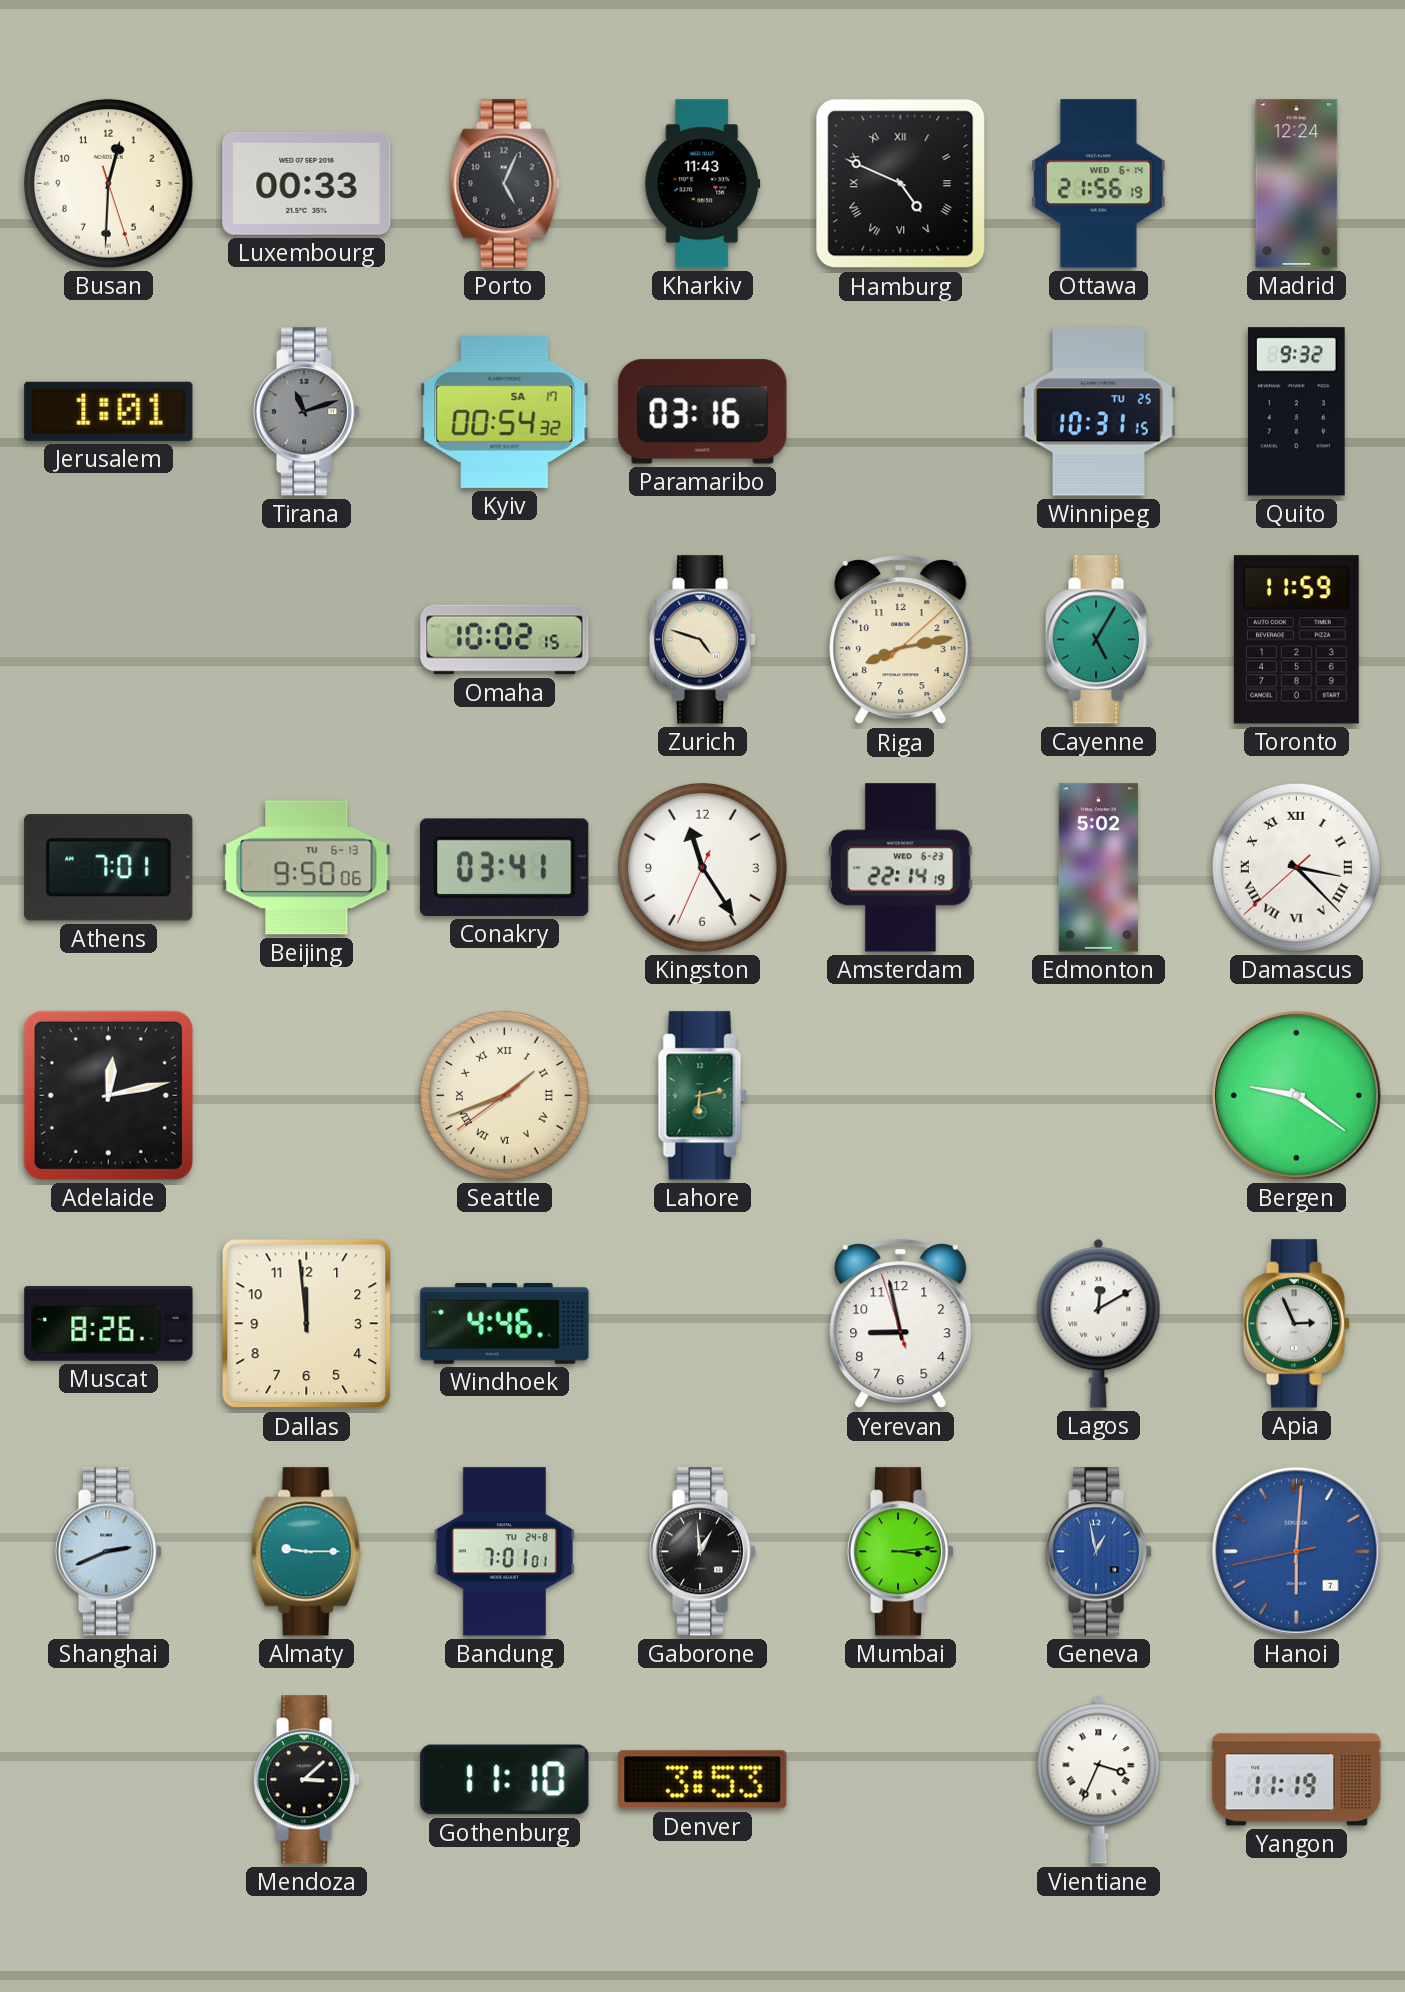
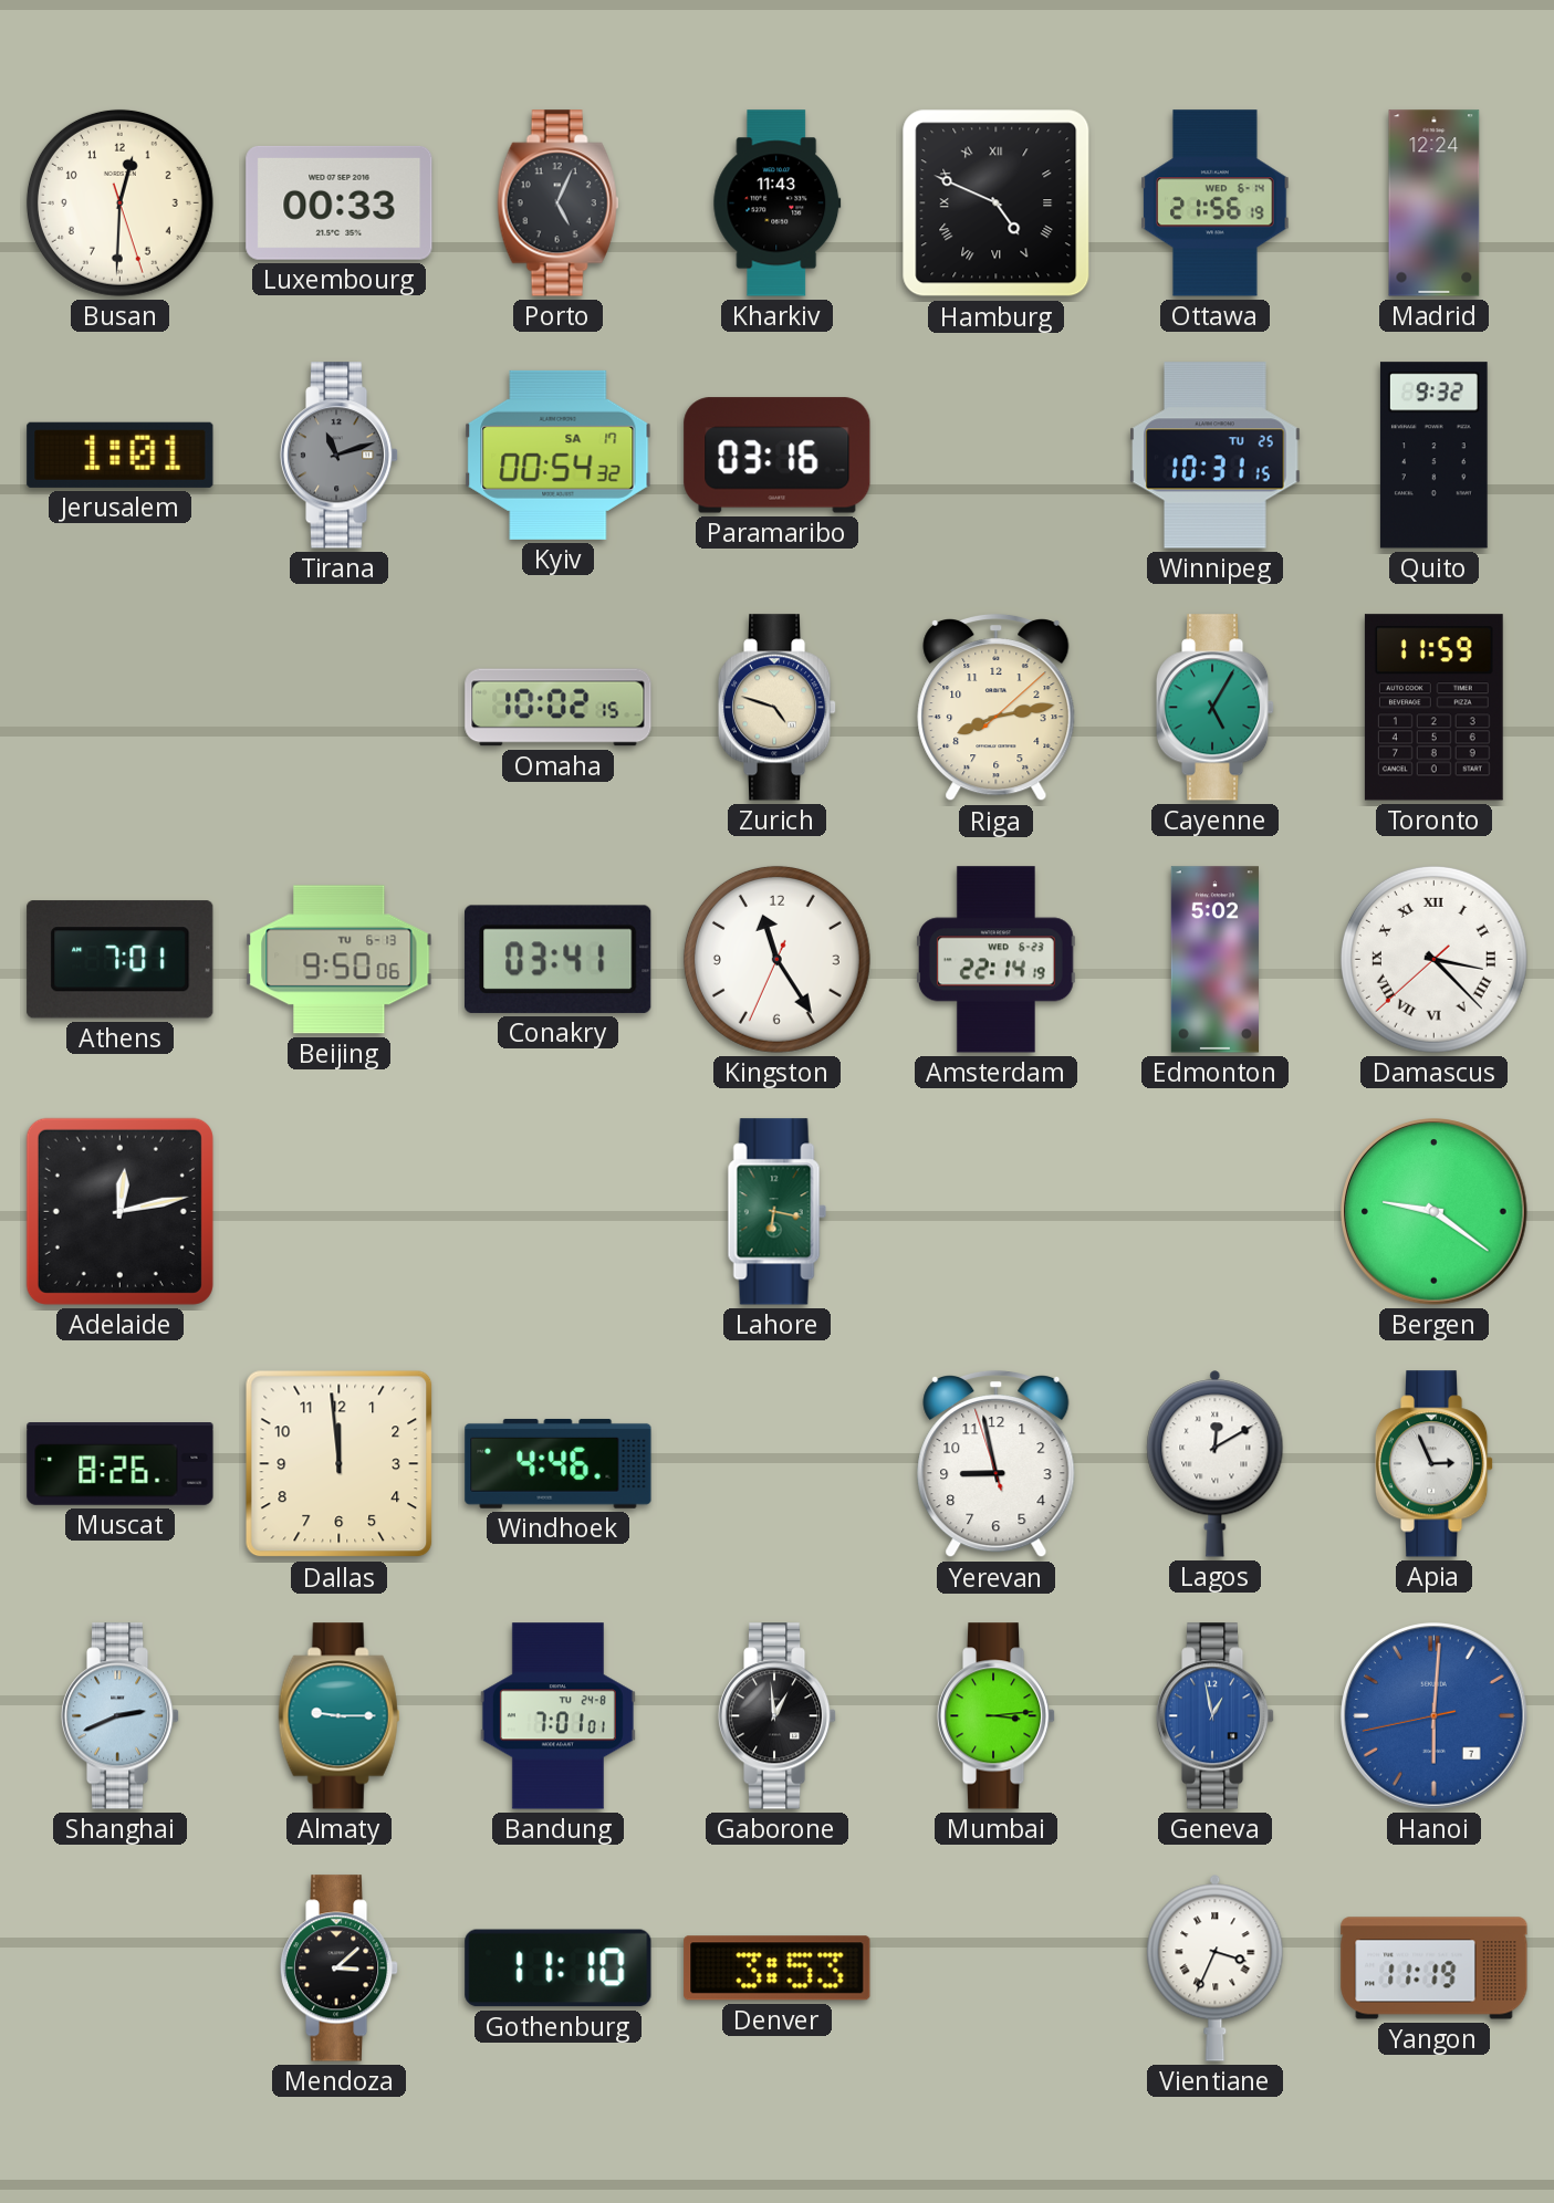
Seattle: 1:41 -> none
Lahore: 6:13 -> 6:17
